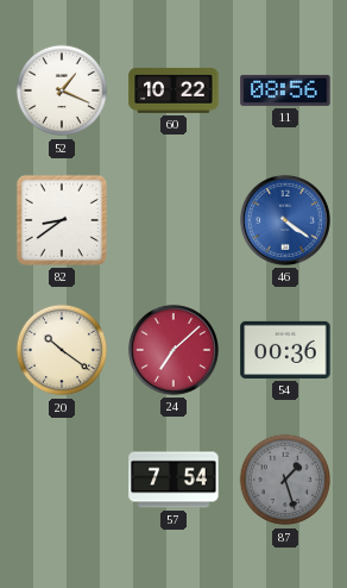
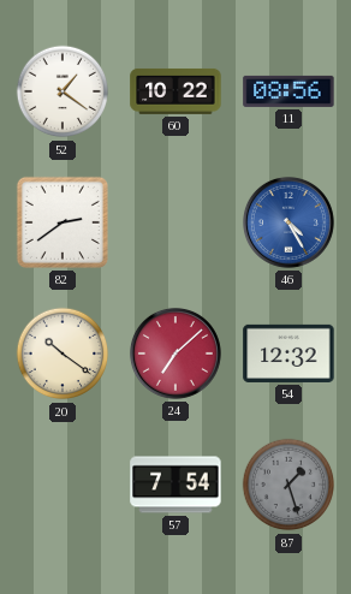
52: 1:19 -> 1:21
82: 8:39 -> 2:39
46: 4:21 -> 4:25
54: 00:36 -> 12:32
